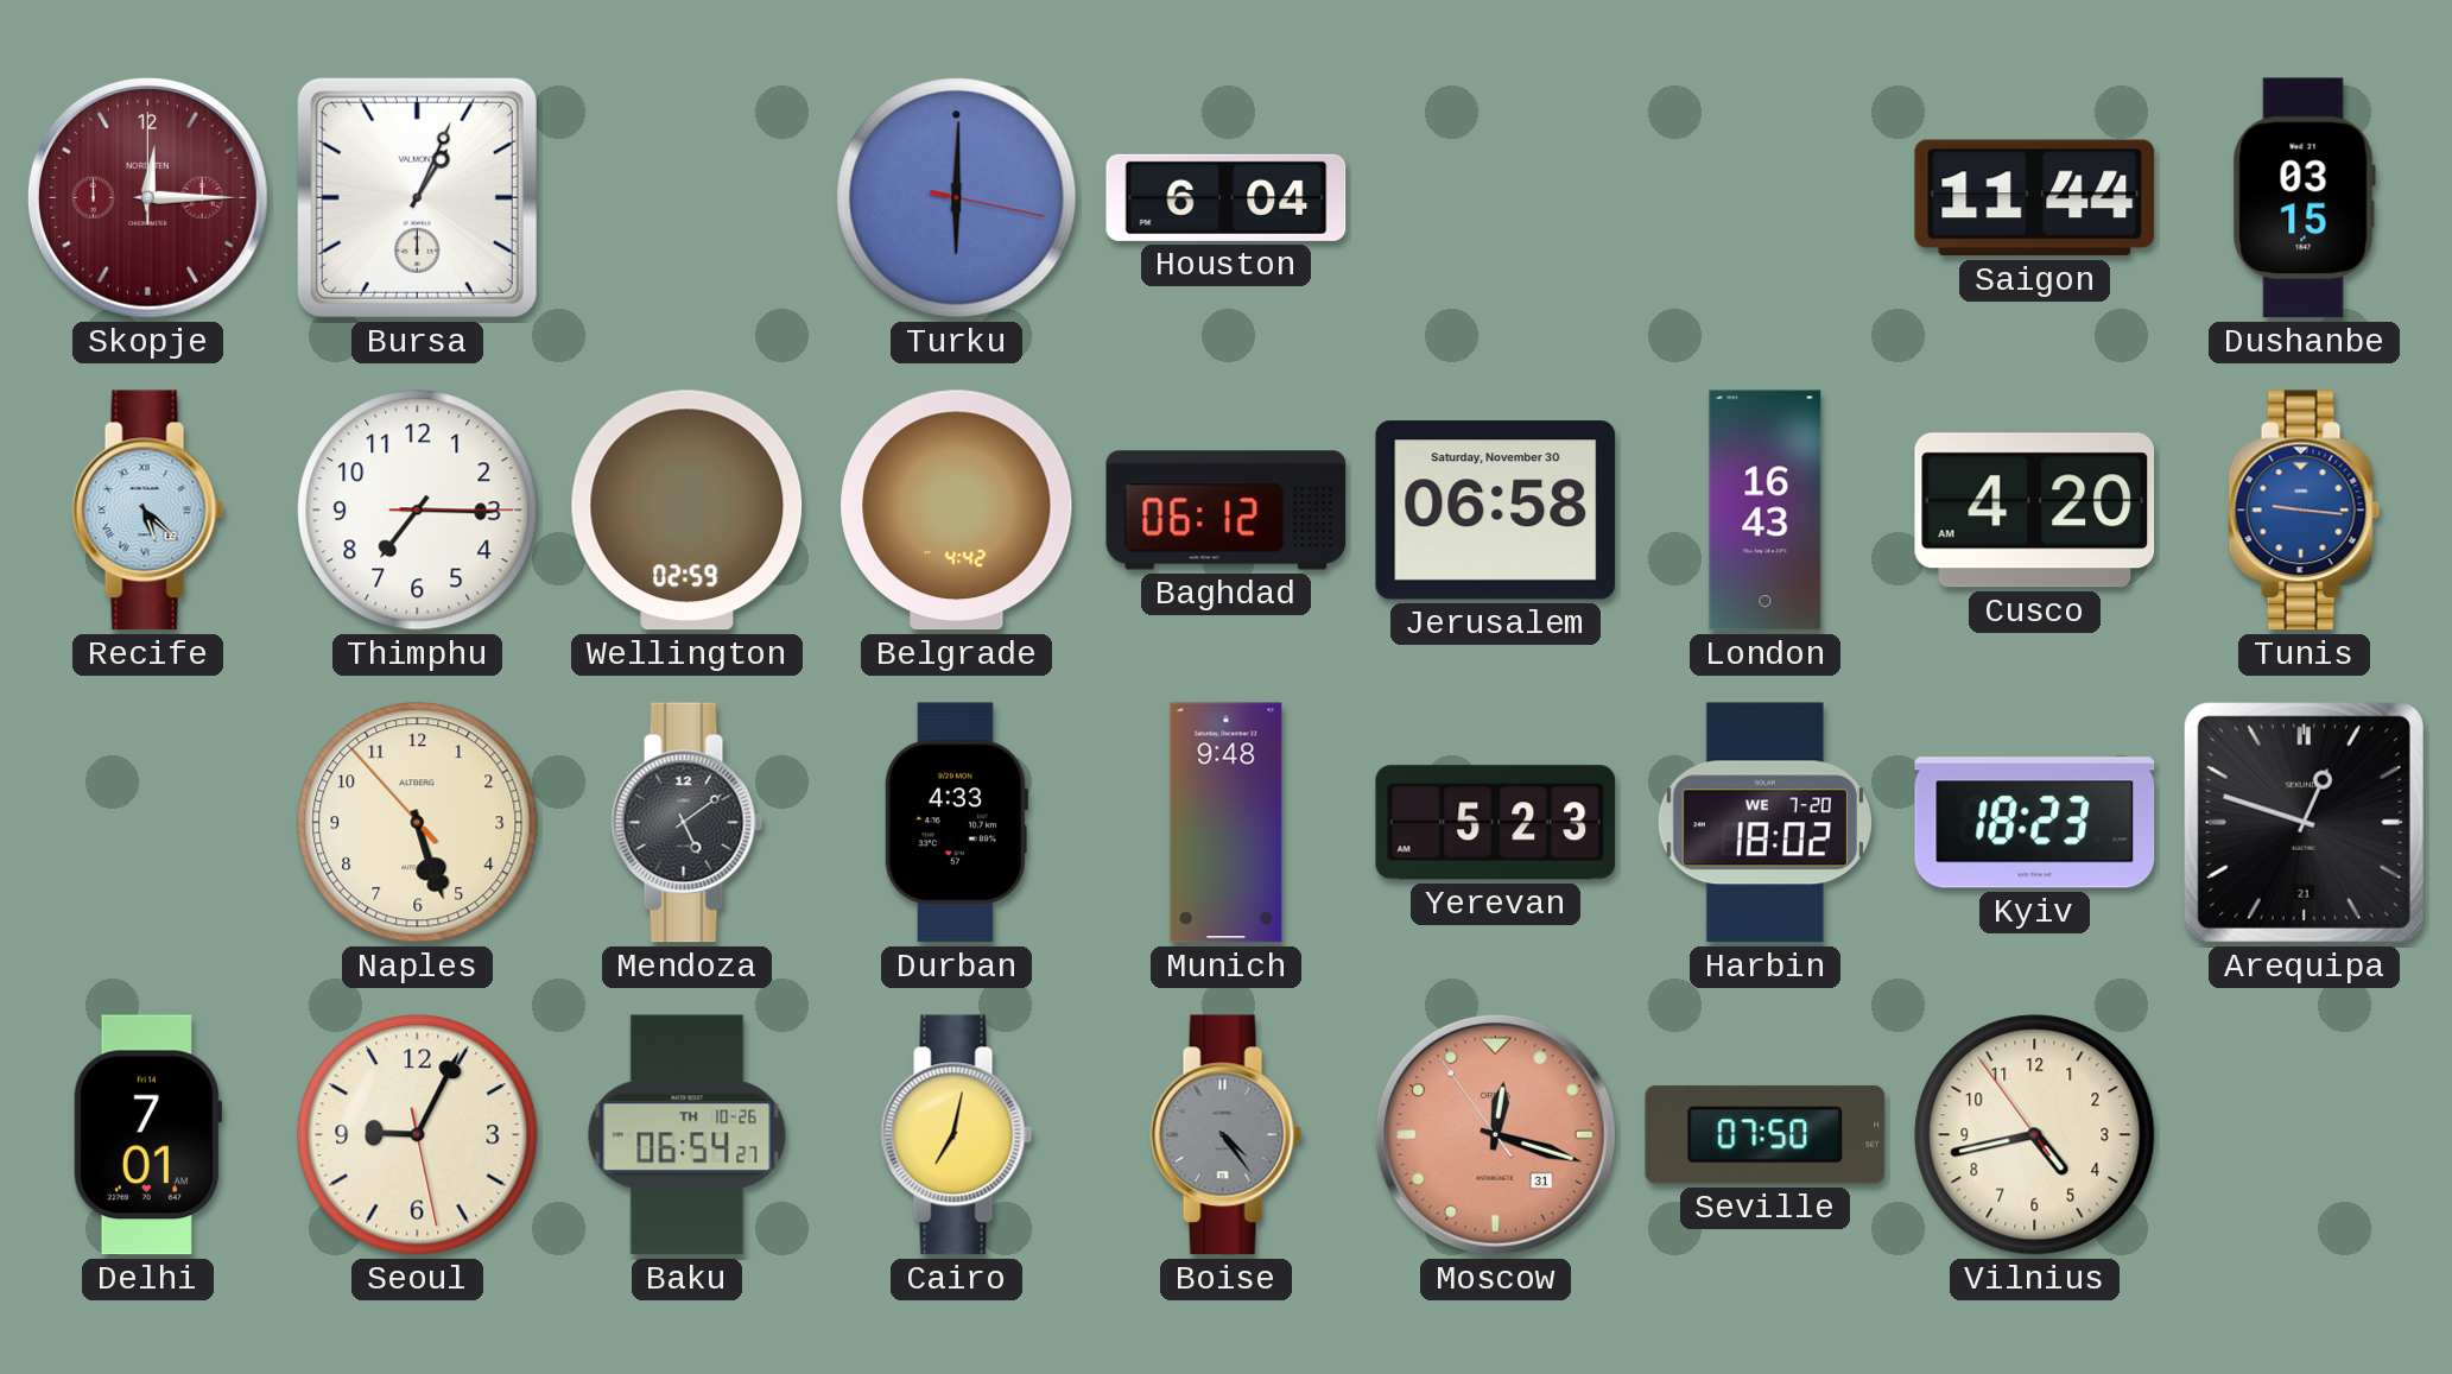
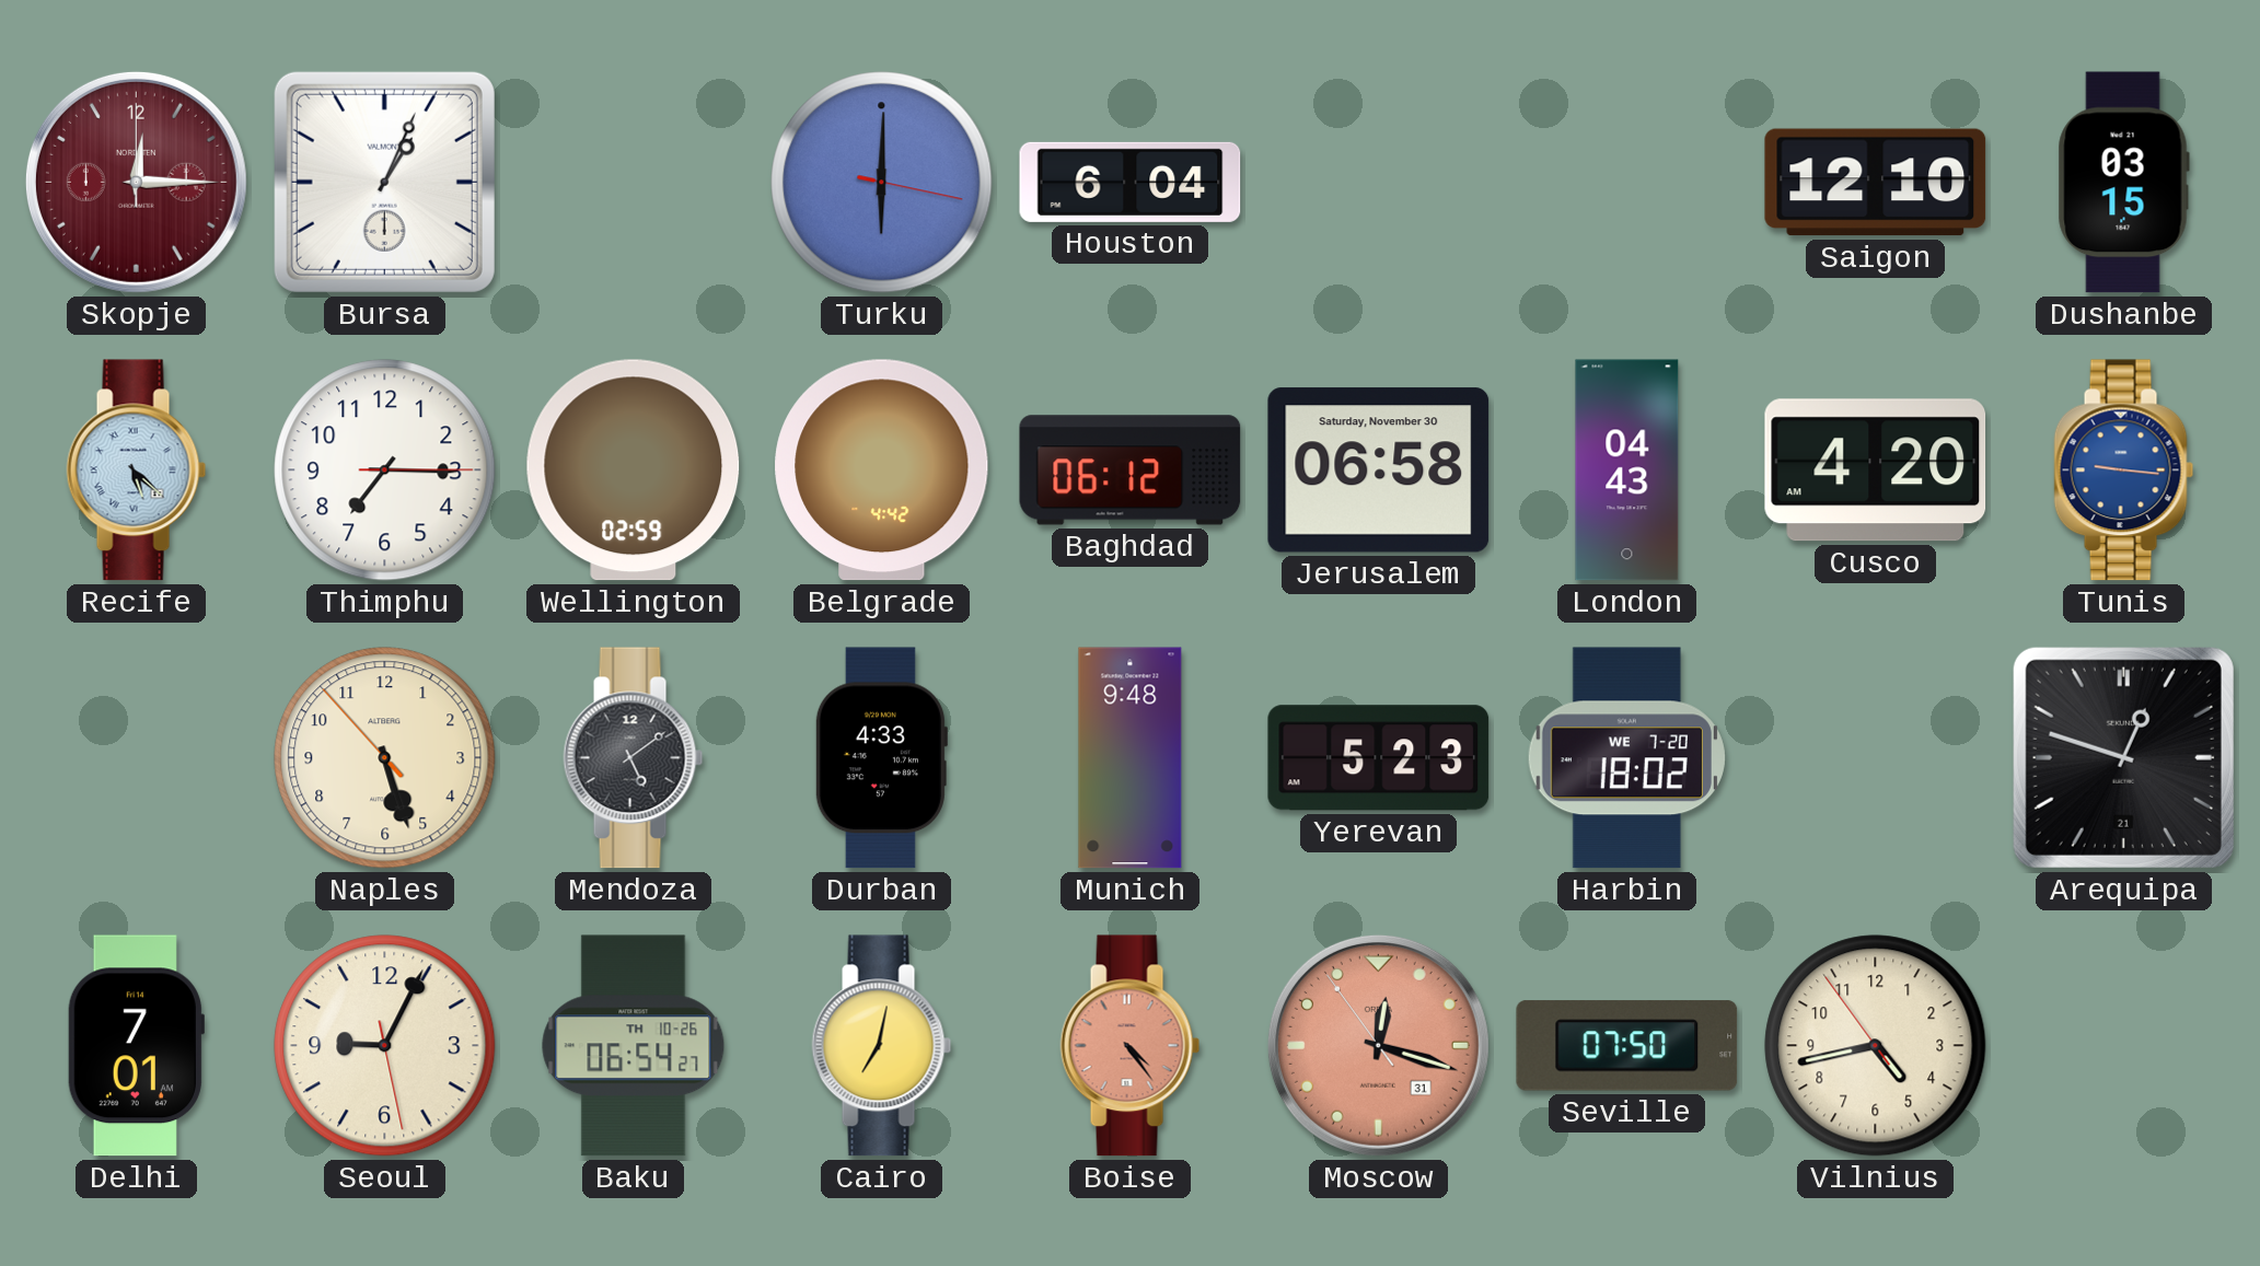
Saigon: 11:44 -> 12:10
London: 16:43 -> 04:43
Kyiv: 18:23 -> none
Boise dial: grey -> salmon
